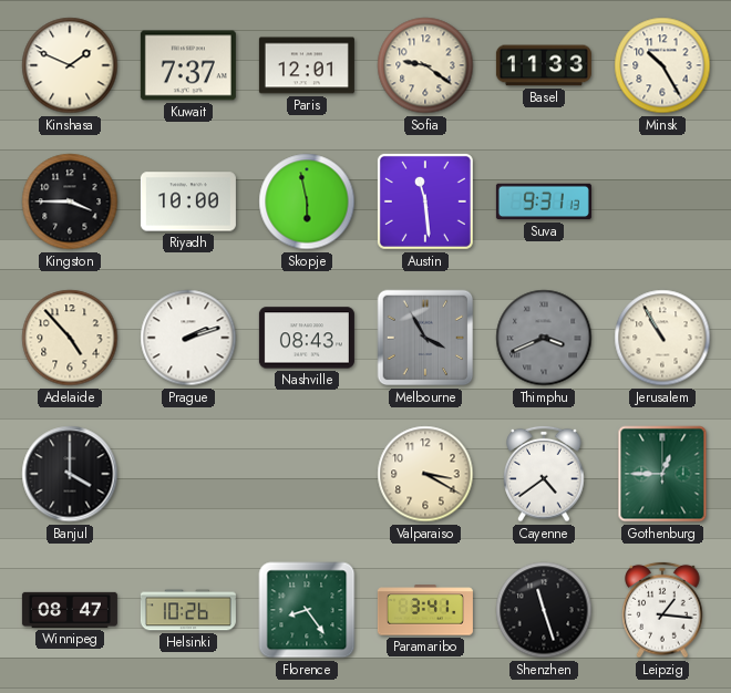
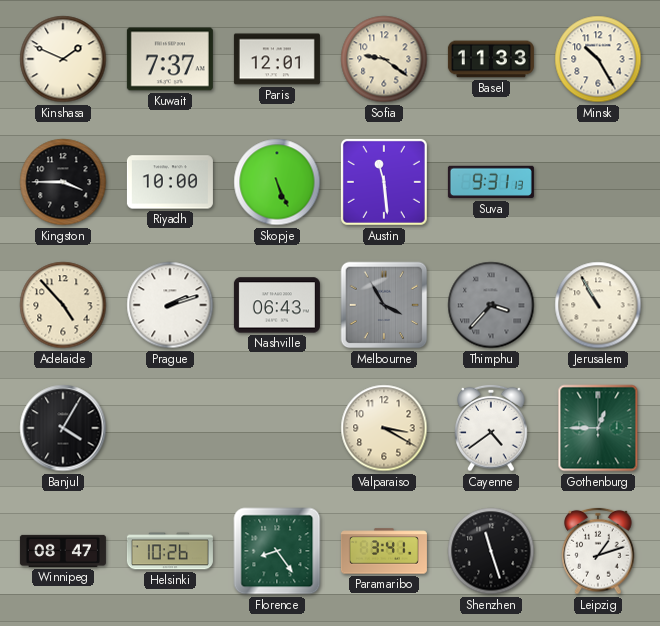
Skopje: 5:58 -> 5:26
Nashville: 08:43 -> 06:43
Thimphu: 3:41 -> 3:37
Banjul: 4:00 -> 4:05
Leipzig: 1:16 -> 1:12
